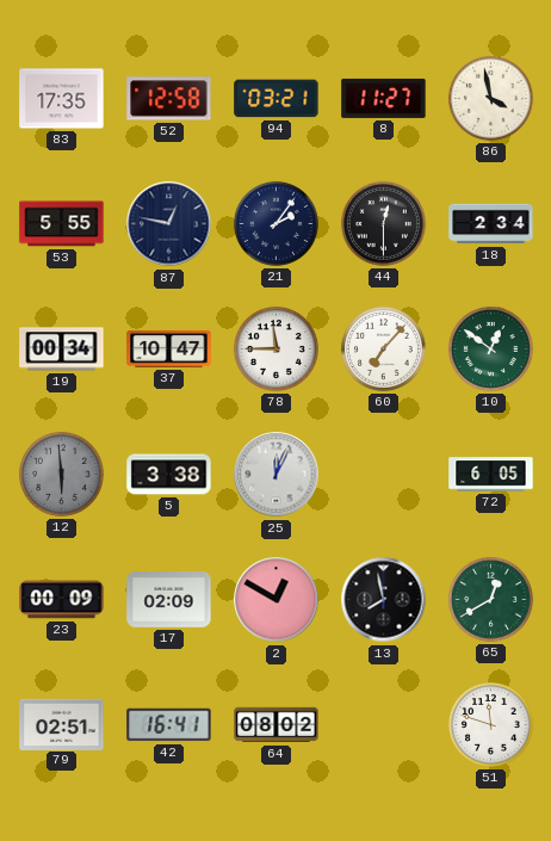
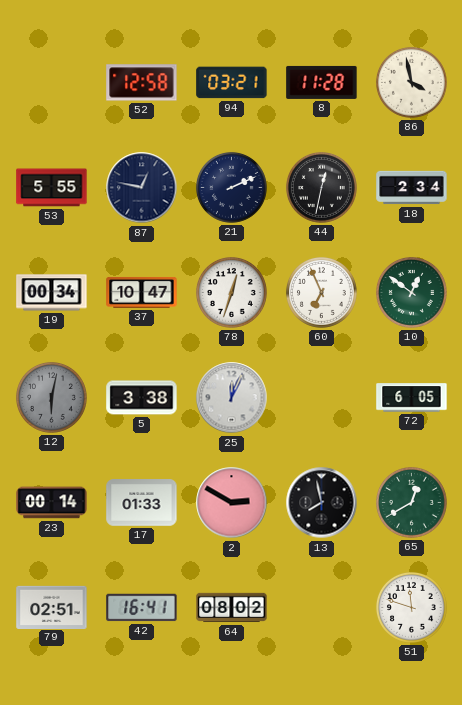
83: 17:35 -> none
8: 11:27 -> 11:28
21: 2:06 -> 2:11
44: 12:30 -> 12:32
78: 11:45 -> 12:33
60: 7:07 -> 6:56
12: 5:59 -> 6:02
23: 00:09 -> 00:14
17: 02:09 -> 01:33
2: 12:50 -> 2:50
